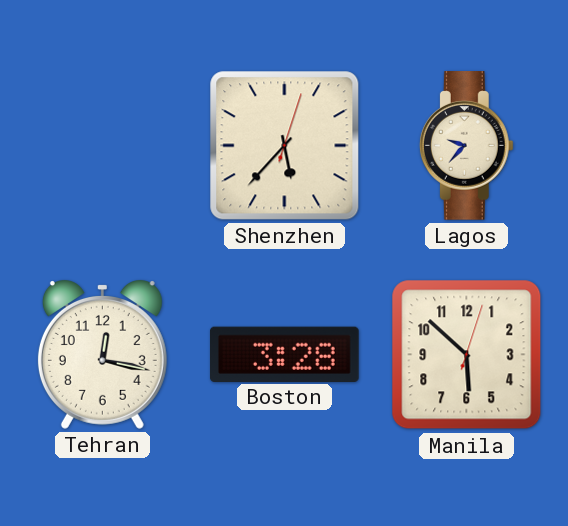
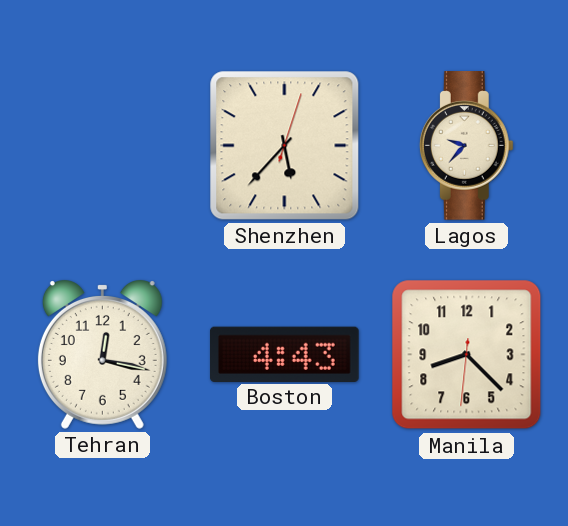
Boston: 3:28 -> 4:43
Manila: 5:52 -> 8:22
